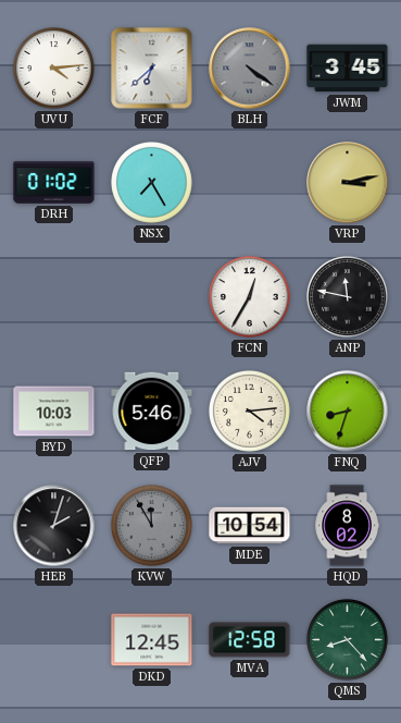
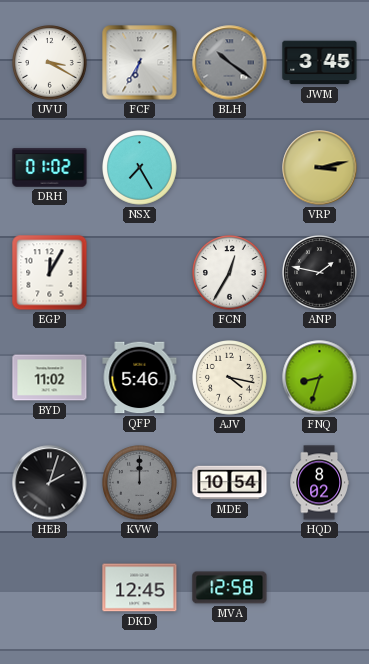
UVU: 4:14 -> 3:20
FCF: 6:38 -> 6:35
BLH: 4:21 -> 10:21
EGP: none -> 12:05
ANP: 11:47 -> 1:47
BYD: 10:03 -> 11:02
AJV: 4:14 -> 4:17
KVW: 11:55 -> 12:00
QMS: 8:23 -> none
